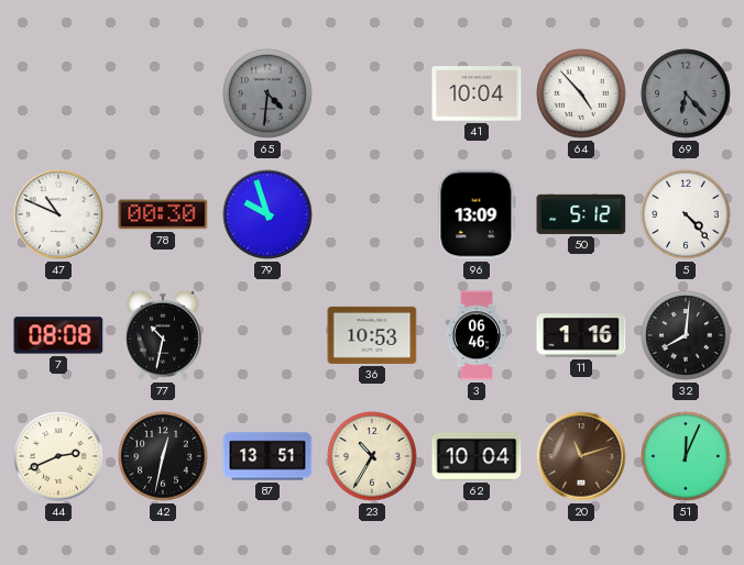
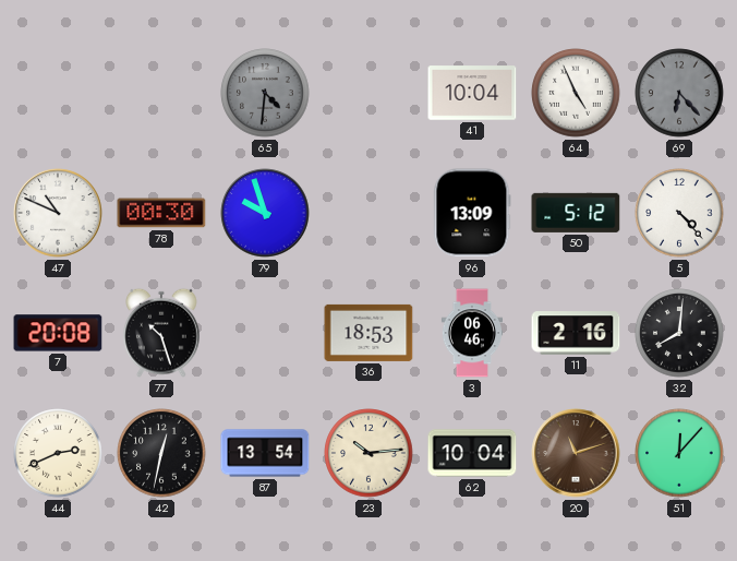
64: 4:53 -> 4:56
7: 08:08 -> 20:08
77: 10:32 -> 10:27
36: 10:53 -> 18:53
11: 1:16 -> 2:16
87: 13:51 -> 13:54
23: 10:35 -> 10:14
51: 12:04 -> 12:07
